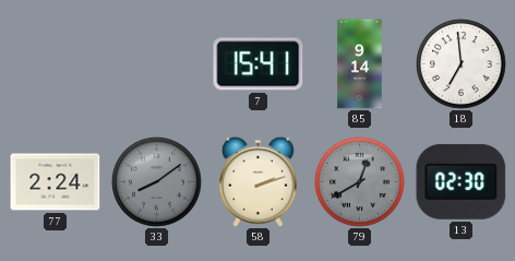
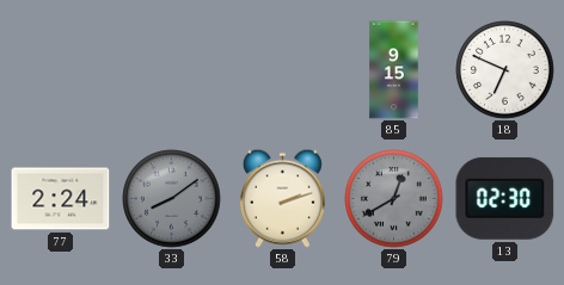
7: 15:41 -> none
85: 9:14 -> 9:15
18: 6:59 -> 6:49
